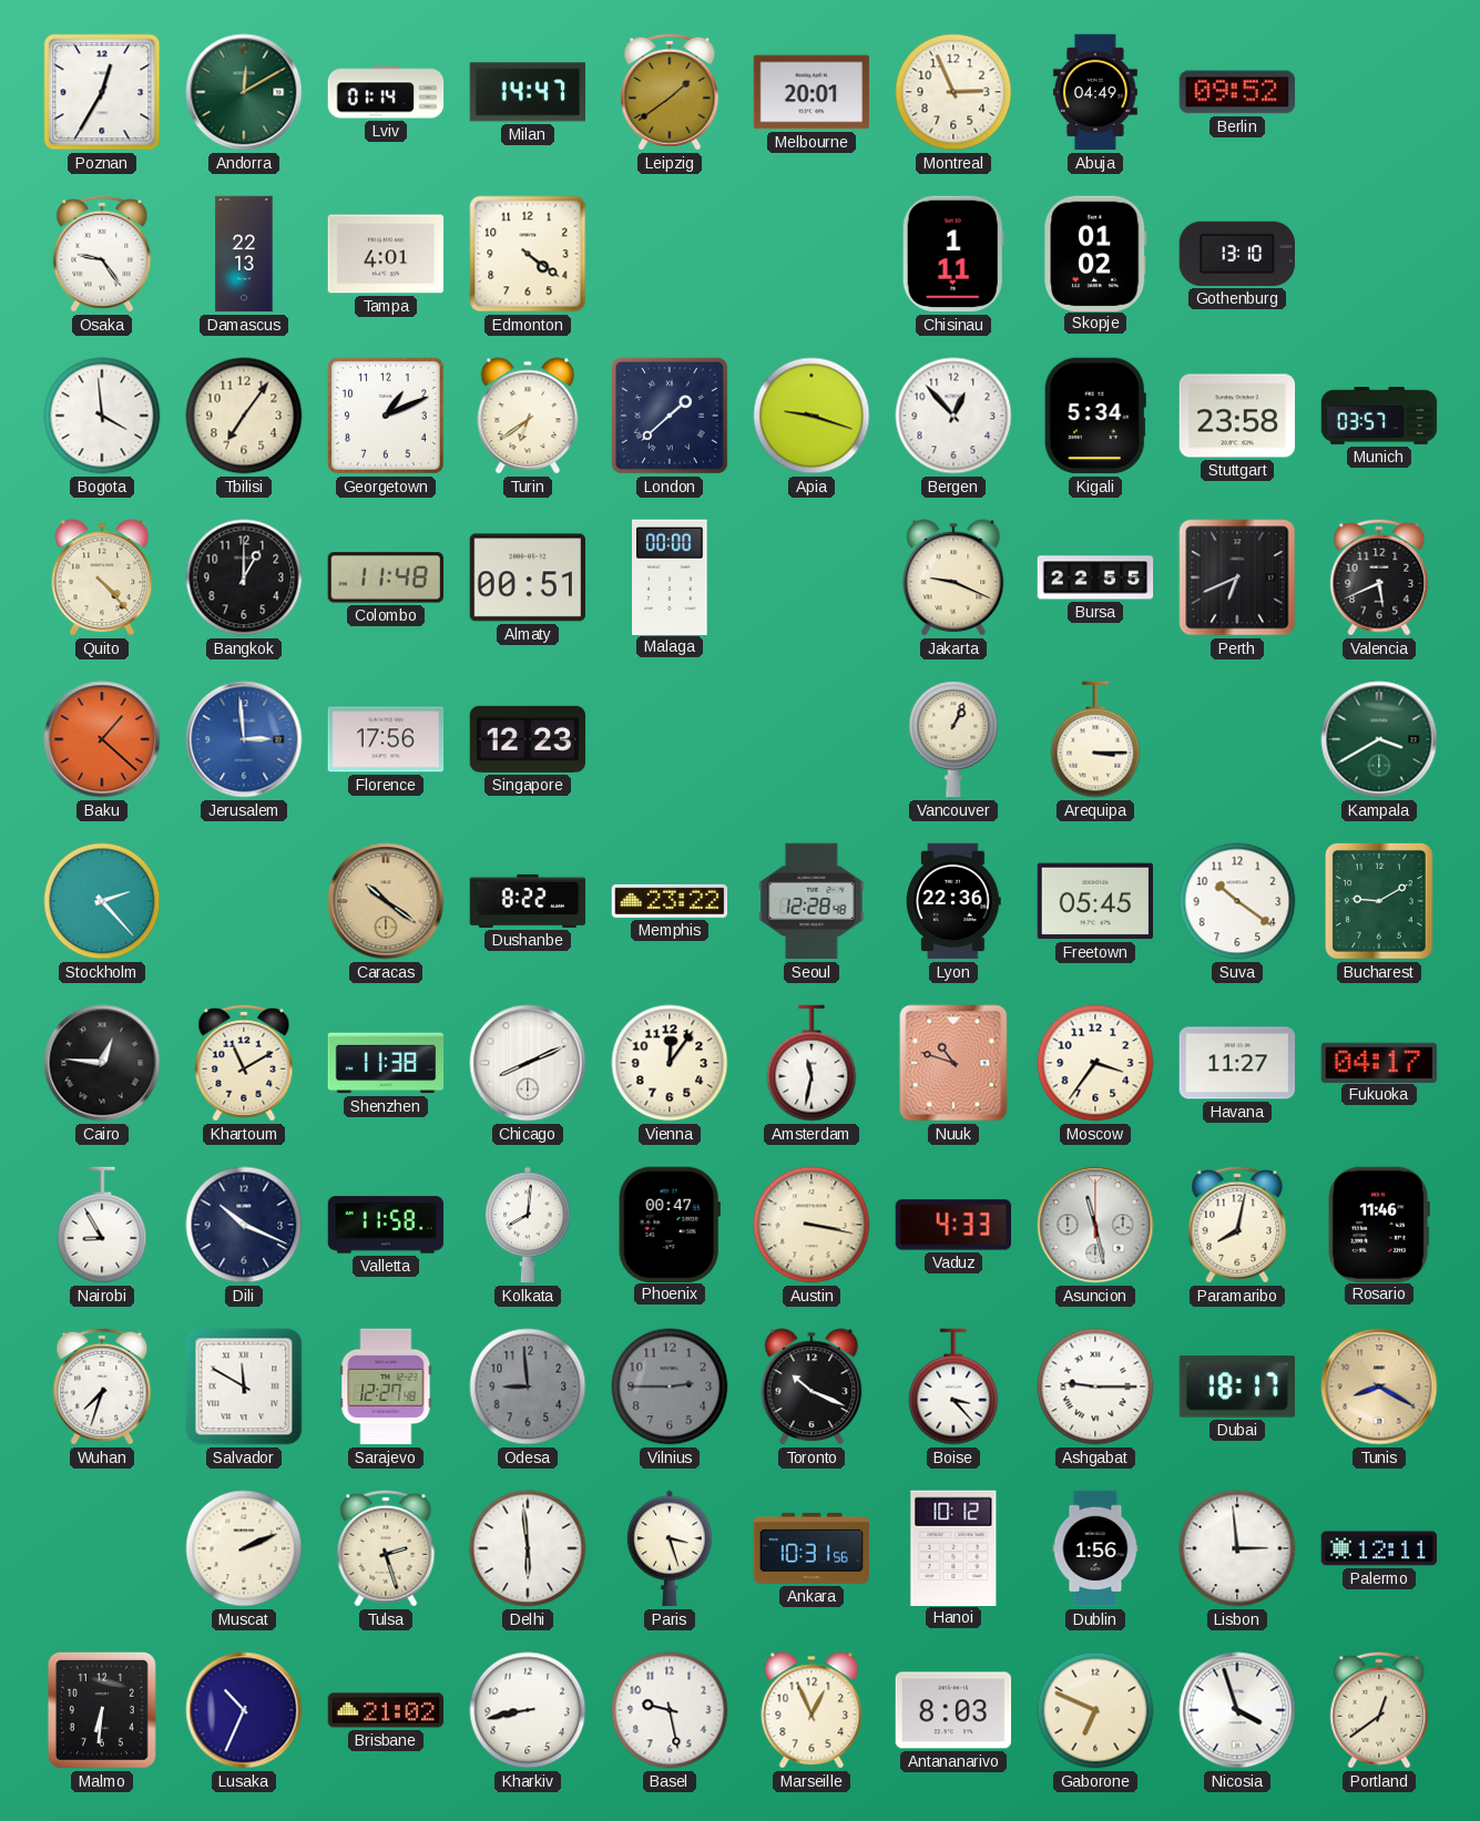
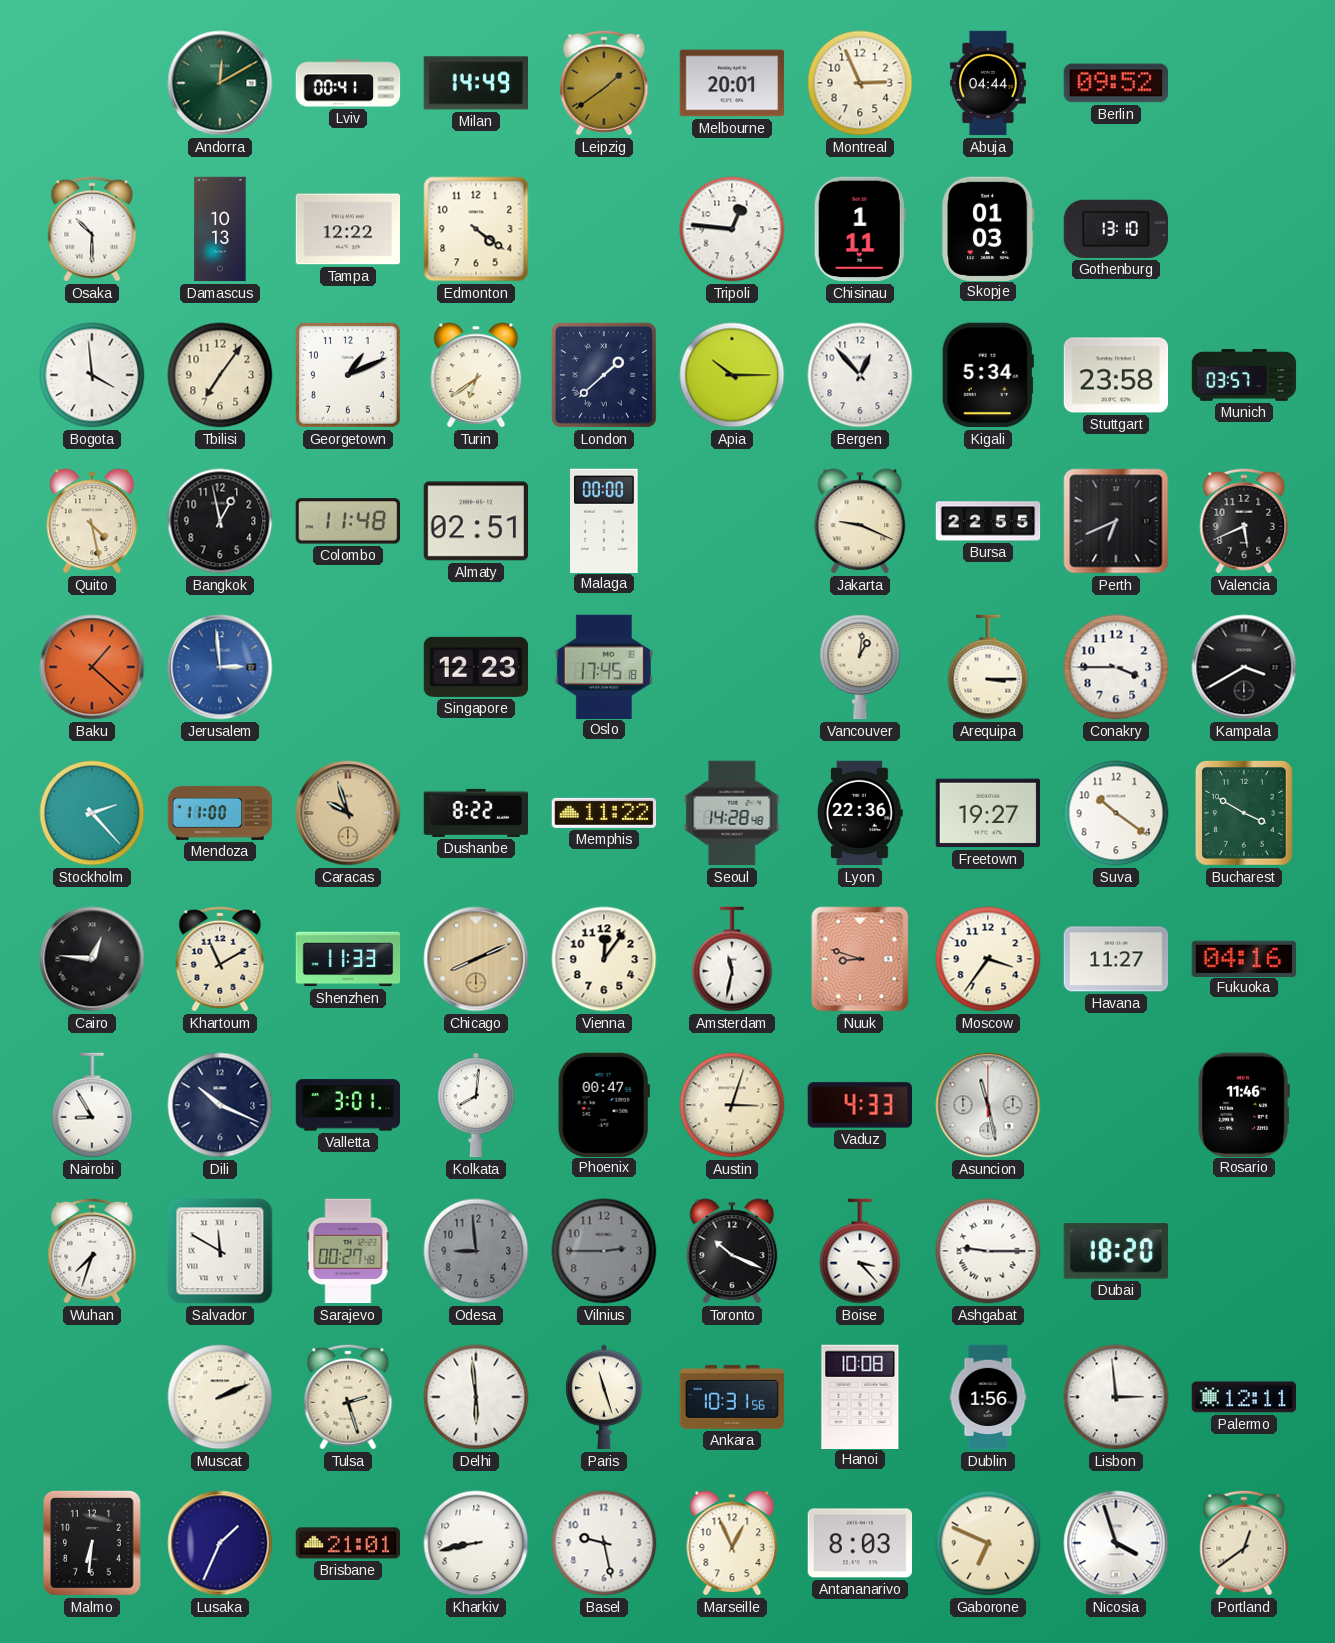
Poznan: 12:35 -> none
Lviv: 01:14 -> 00:41
Milan: 14:47 -> 14:49
Abuja: 04:49 -> 04:44
Osaka: 9:24 -> 10:30
Damascus: 22:13 -> 10:13
Tampa: 4:01 -> 12:22
Tripoli: none -> 12:46
Skopje: 01:02 -> 01:03
Apia: 9:18 -> 10:15
Quito: 4:23 -> 4:28
Bangkok: 1:00 -> 12:58
Almaty: 00:51 -> 02:51
Florence: 17:56 -> none
Oslo: none -> 17:45
Vancouver: 1:04 -> 1:01
Conakry: none -> 3:45
Kampala dial: green -> black
Mendoza: none -> 11:00
Caracas: 10:21 -> 9:57
Memphis: 23:22 -> 11:22
Seoul: 12:28 -> 14:28
Freetown: 05:45 -> 19:27
Bucharest: 9:10 -> 3:50
Shenzhen: 11:38 -> 11:33
Chicago dial: white -> champagne
Nuuk: 10:48 -> 8:48
Fukuoka: 04:17 -> 04:16
Valletta: 11:58 -> 3:01
Austin: 3:17 -> 3:03
Paramaribo: 8:02 -> none
Sarajevo: 12:27 -> 00:27
Dubai: 18:17 -> 18:20
Tunis: 8:20 -> none
Paris: 3:27 -> 11:27
Hanoi: 10:12 -> 10:08
Lusaka: 10:34 -> 1:34
Brisbane: 21:02 -> 21:01
